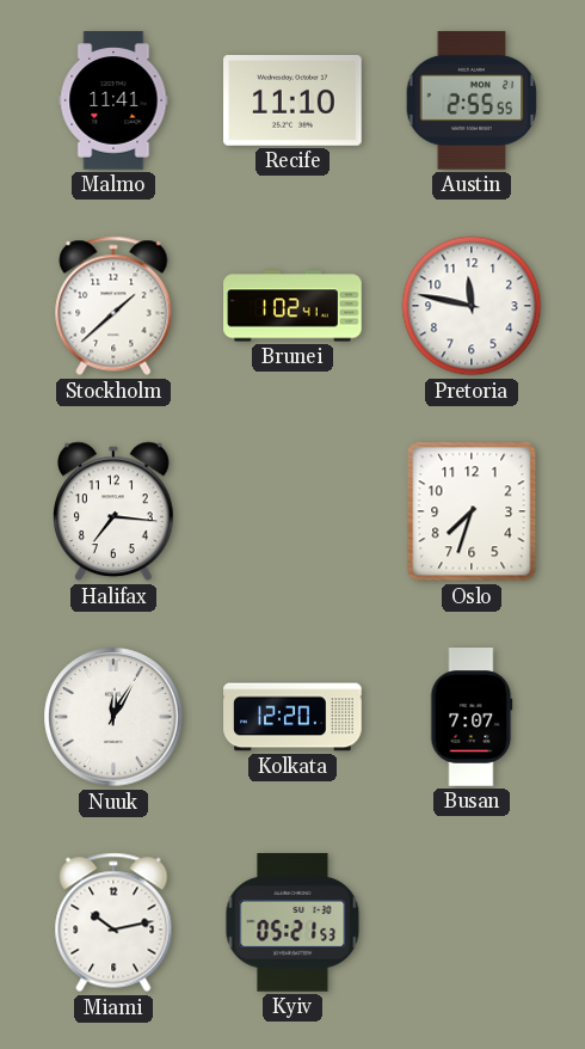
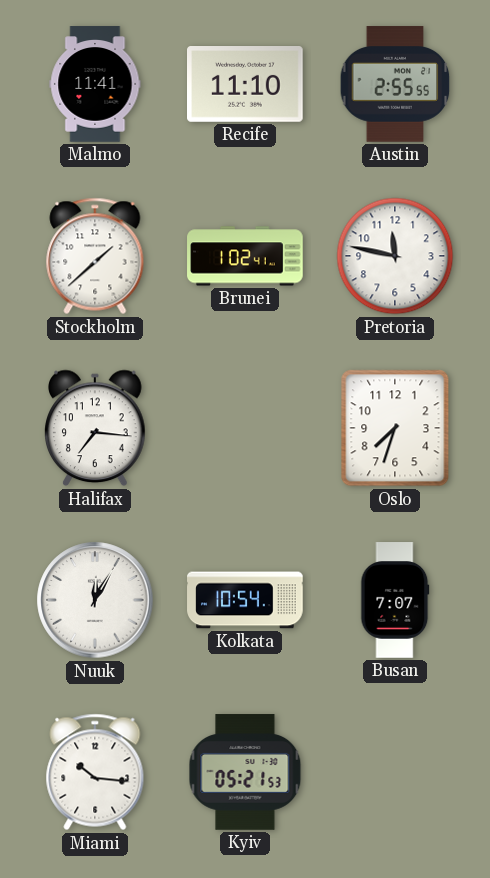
Kolkata: 12:20 -> 10:54
Miami: 10:13 -> 10:16
